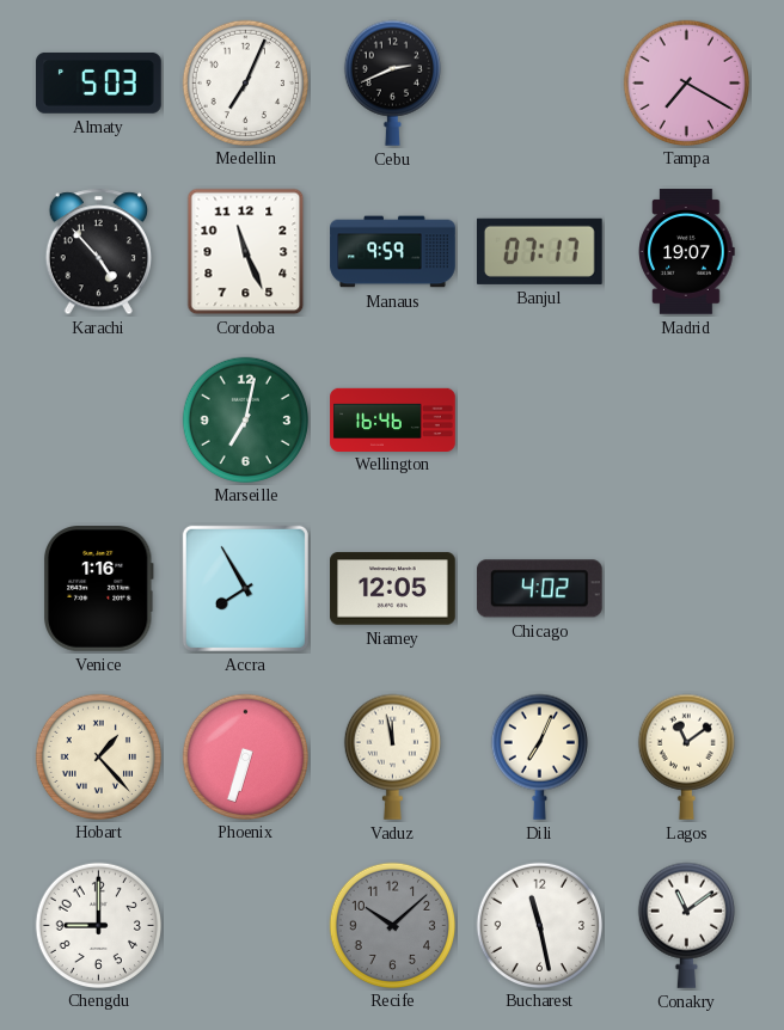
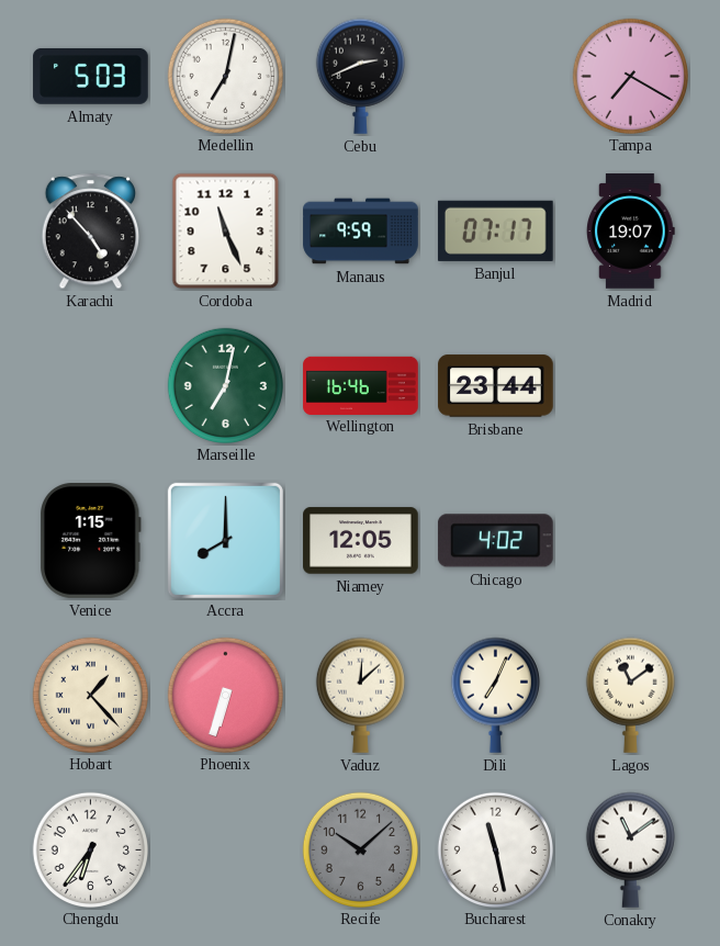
Medellin: 7:04 -> 7:02
Brisbane: none -> 23:44
Venice: 1:16 -> 1:15
Accra: 7:55 -> 8:00
Vaduz: 11:58 -> 12:08
Chengdu: 9:00 -> 6:36
